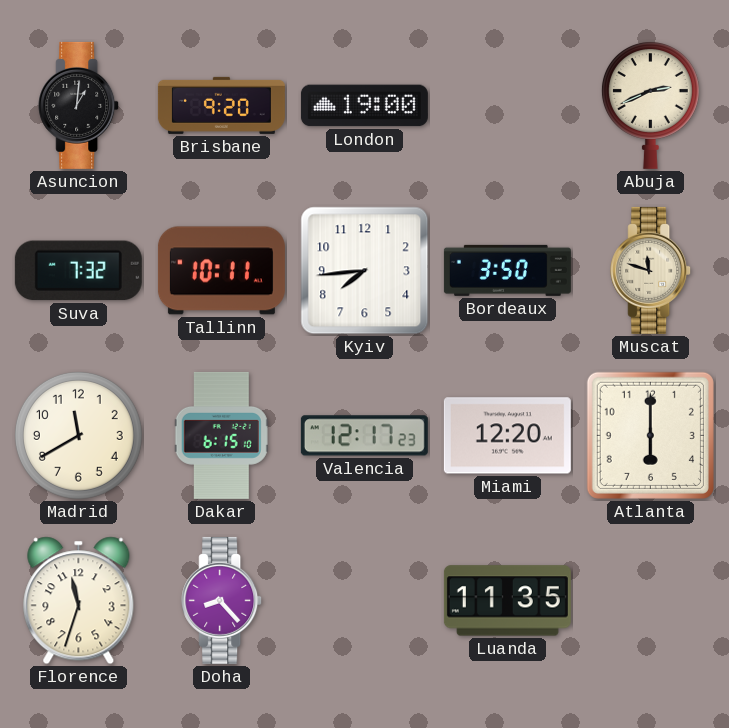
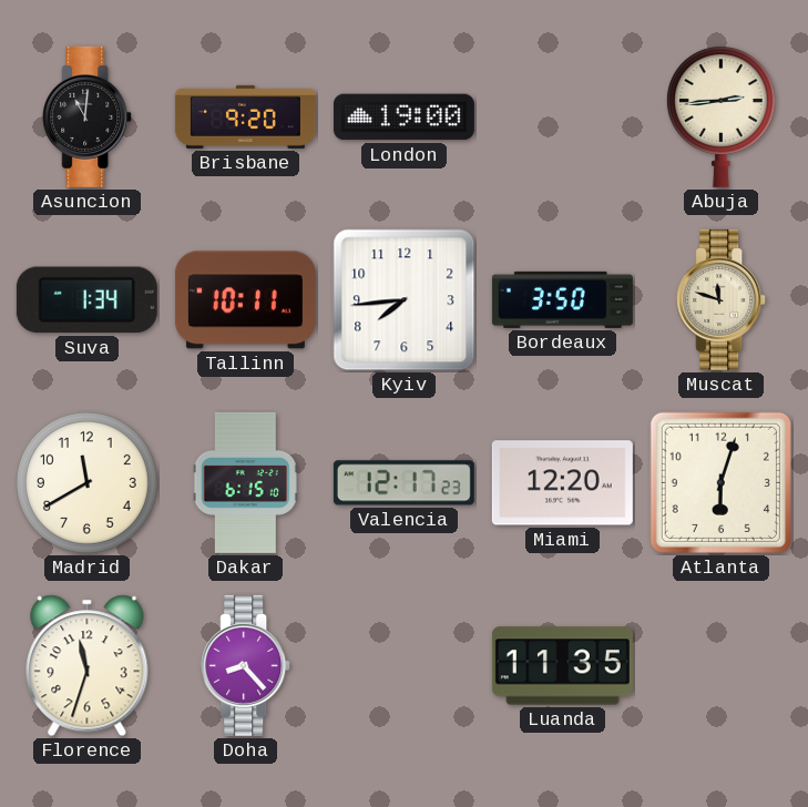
Asuncion: 1:01 -> 11:01
Abuja: 2:41 -> 2:44
Suva: 7:32 -> 1:34
Atlanta: 6:00 -> 6:03
